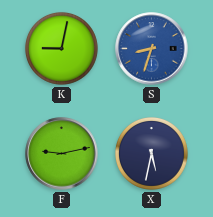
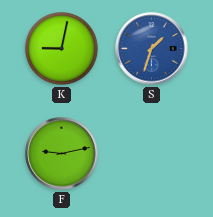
S: 8:33 -> 1:33
X: 5:32 -> none
